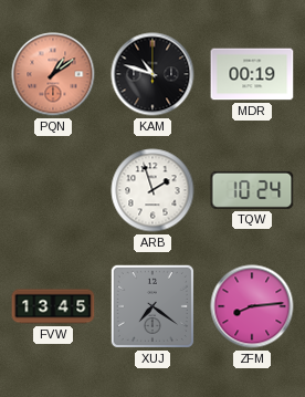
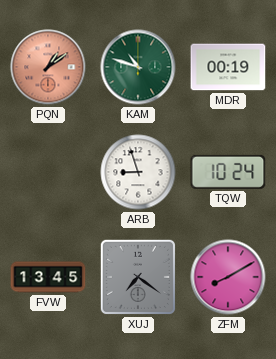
KAM dial: black -> green
ARB: 1:57 -> 8:57
ZFM: 8:14 -> 8:10
